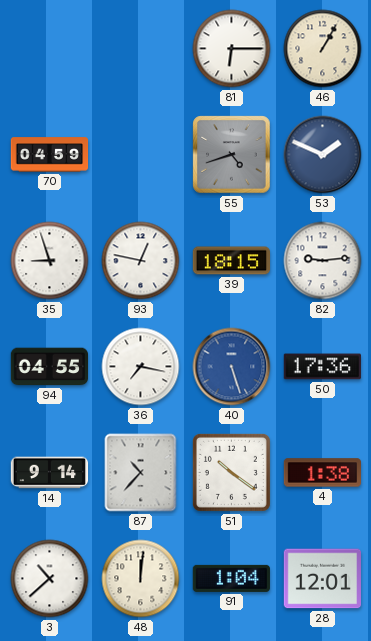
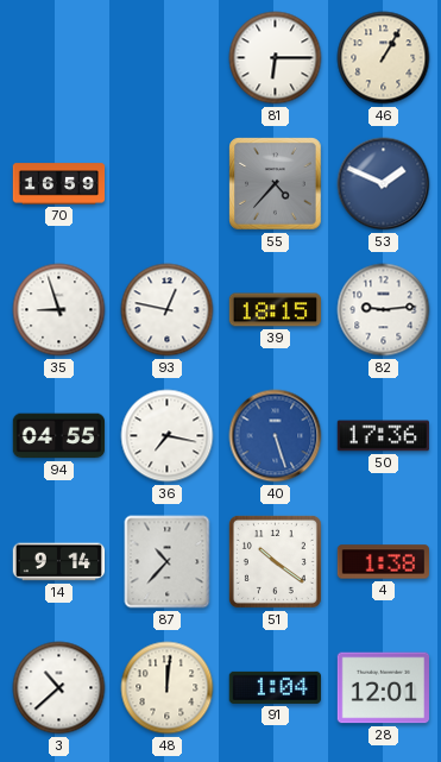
70: 04:59 -> 16:59
55: 4:42 -> 4:37
